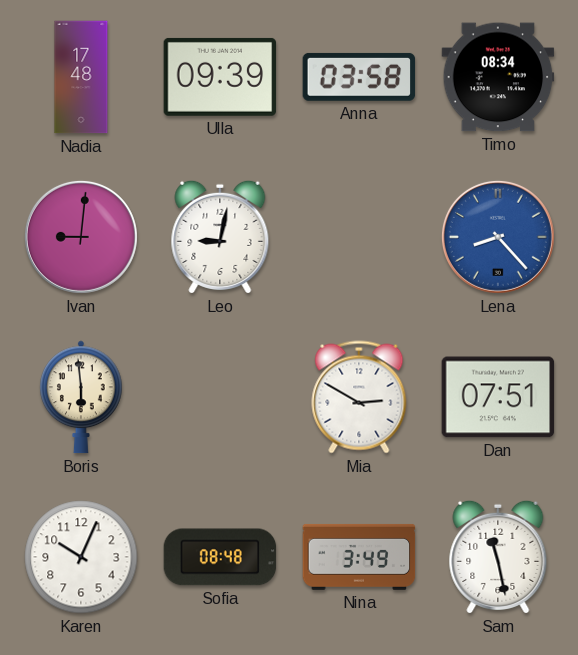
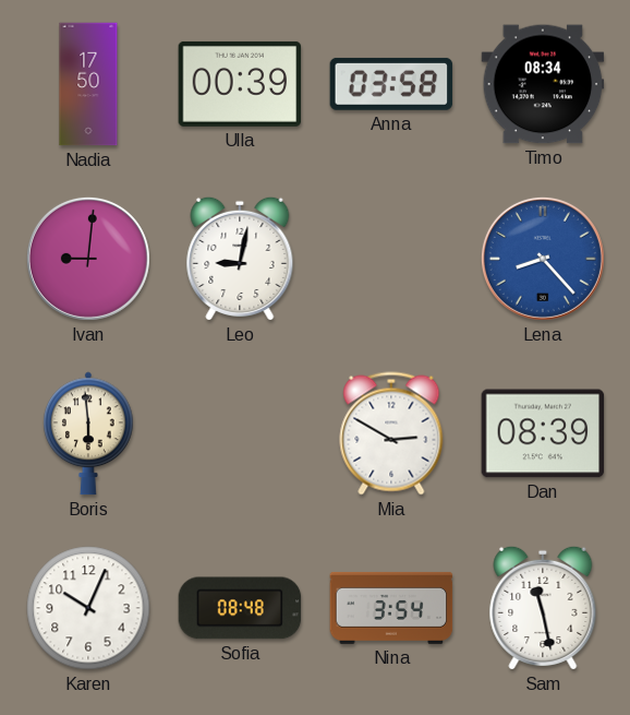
Nadia: 17:48 -> 17:50
Ulla: 09:39 -> 00:39
Dan: 07:51 -> 08:39
Nina: 3:49 -> 3:54
